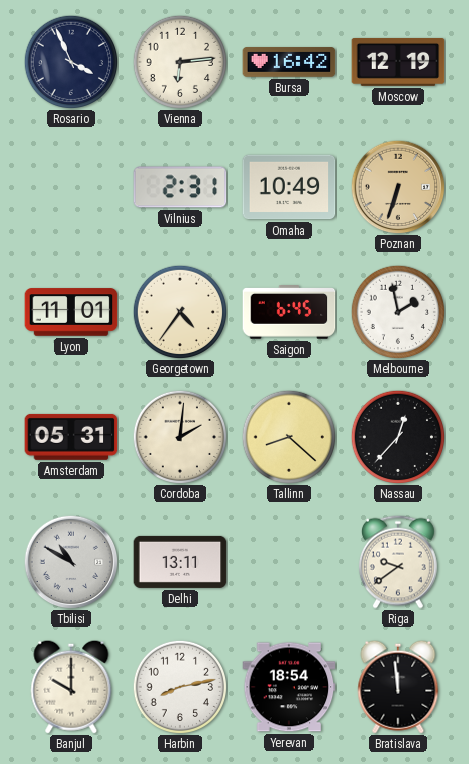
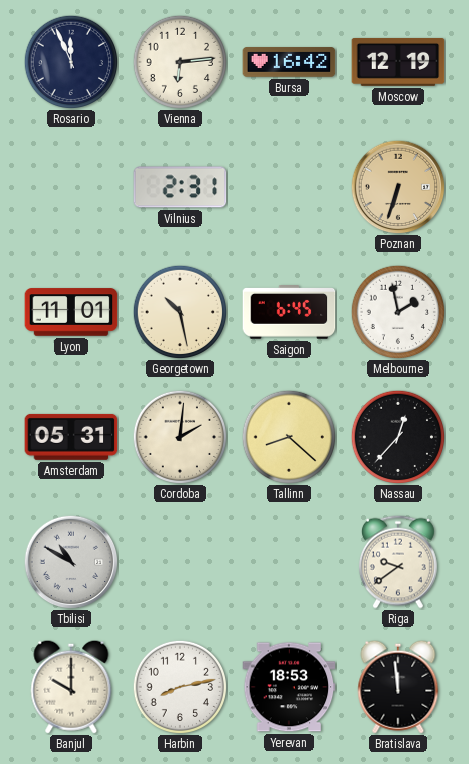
Rosario: 3:56 -> 11:56
Omaha: 10:49 -> none
Georgetown: 4:36 -> 10:28
Delhi: 13:11 -> none
Yerevan: 18:54 -> 18:53
